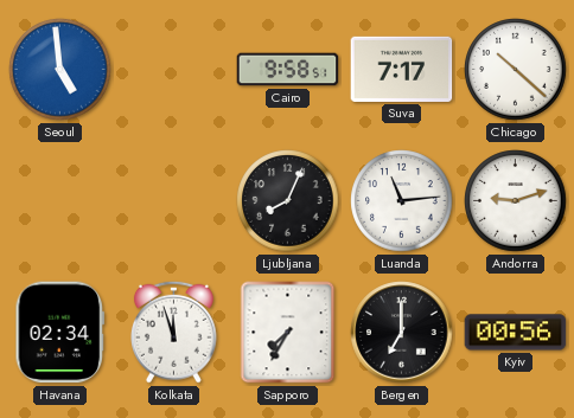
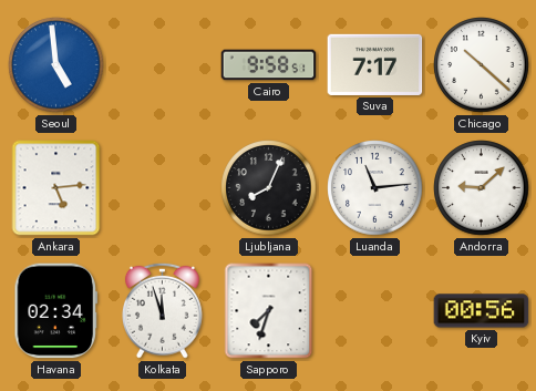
Ankara: none -> 5:14
Andorra: 9:12 -> 9:08
Sapporo: 7:35 -> 7:33
Bergen: 7:00 -> none
